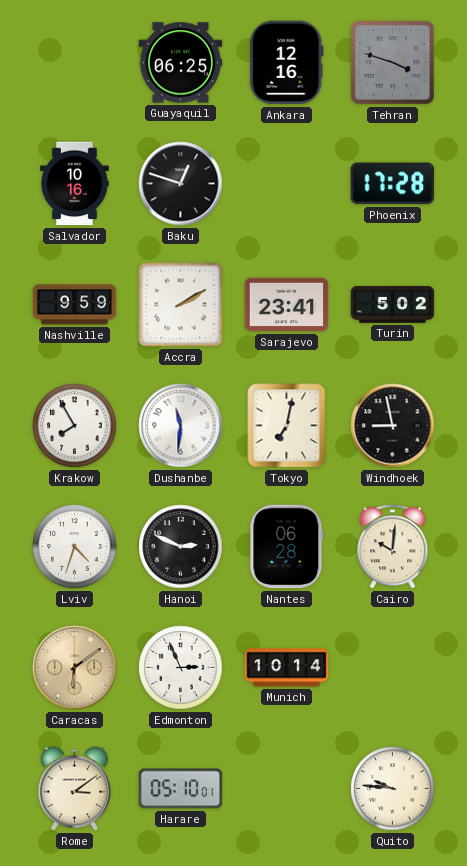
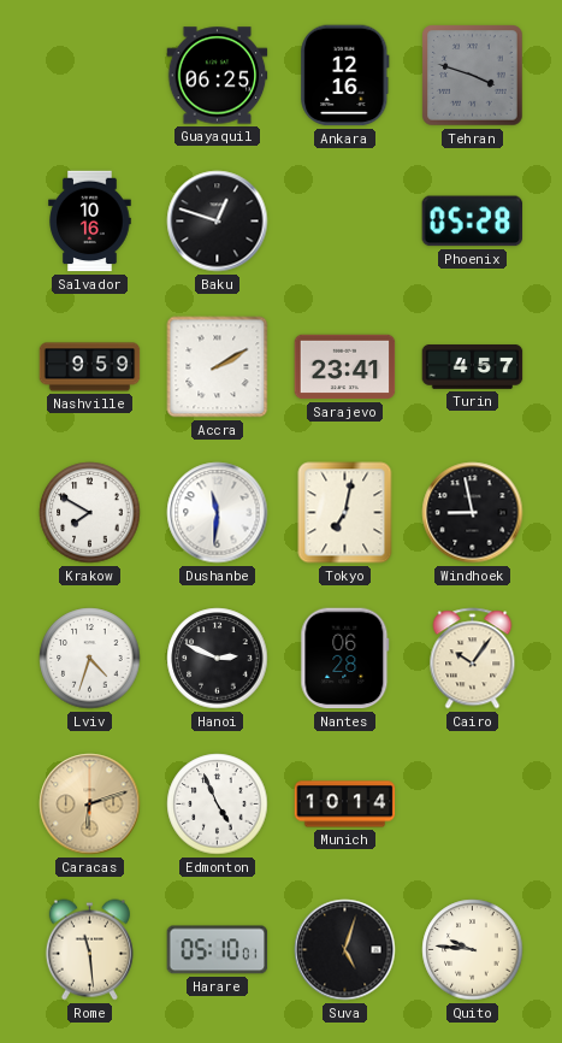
Phoenix: 17:28 -> 05:28
Turin: 5:02 -> 4:57
Krakow: 7:55 -> 7:50
Cairo: 10:01 -> 10:06
Caracas: 6:09 -> 6:12
Edmonton: 2:56 -> 4:56
Rome: 3:09 -> 11:29
Suva: none -> 5:03
